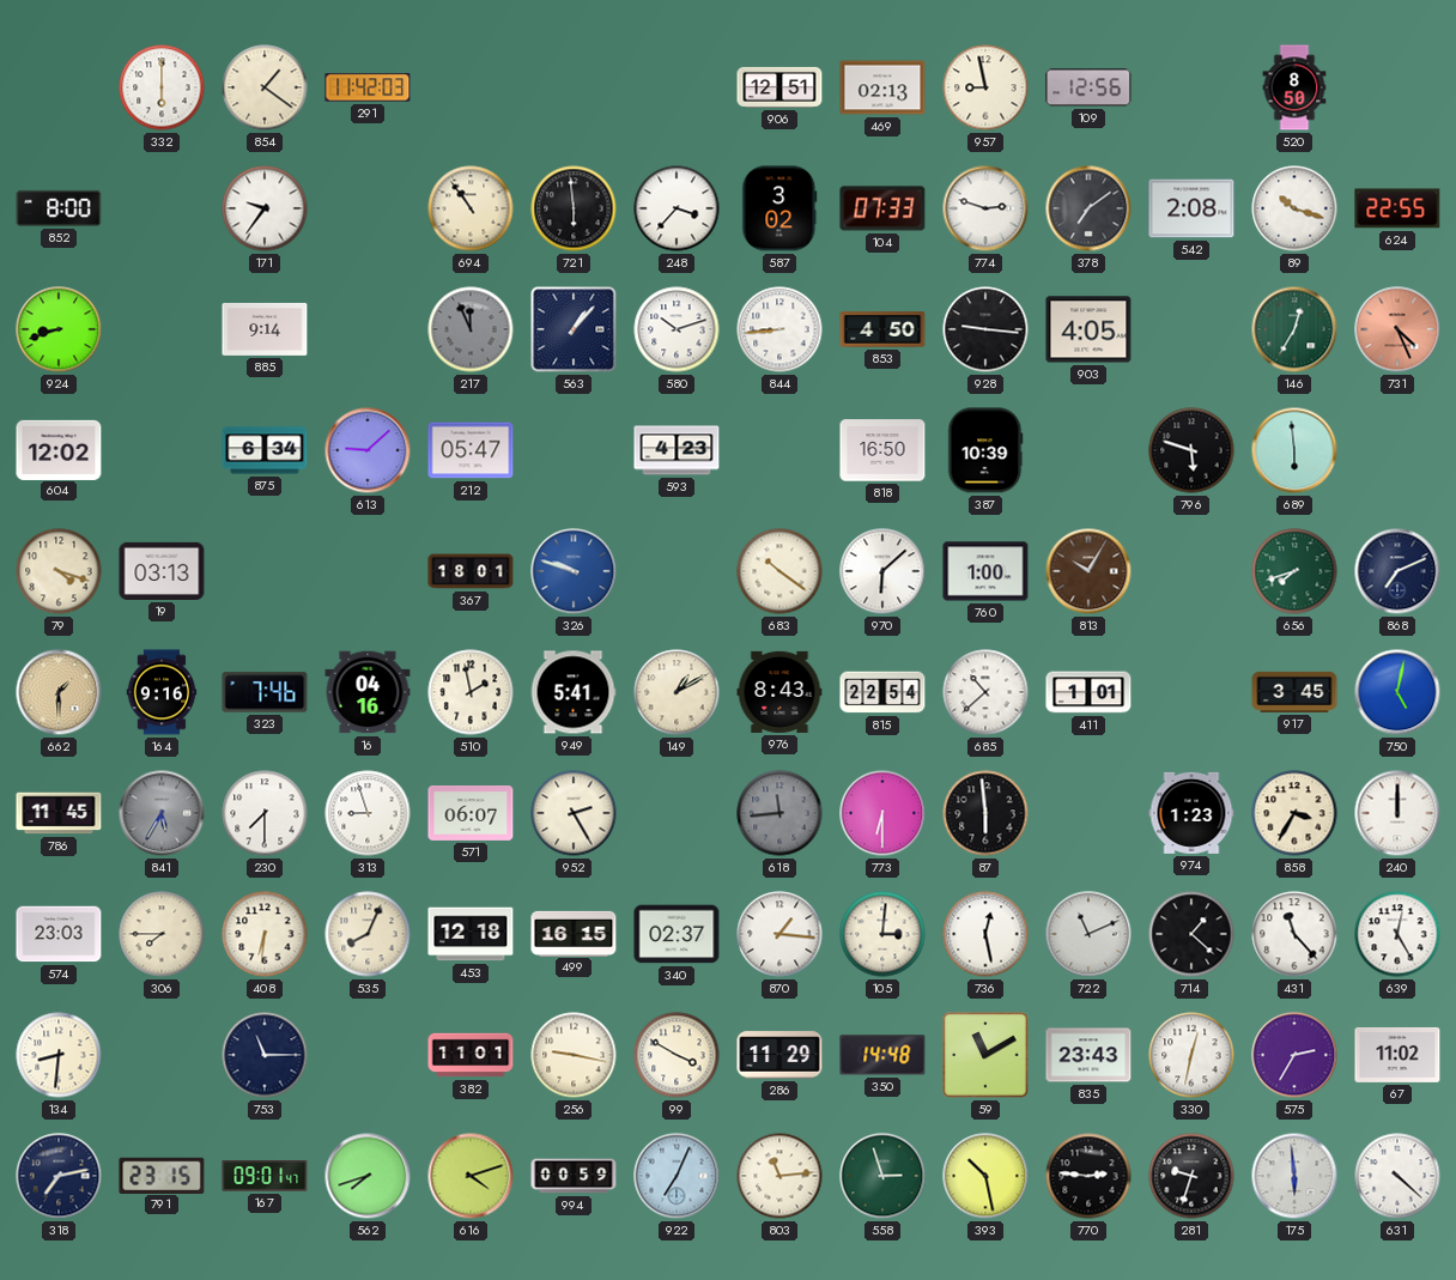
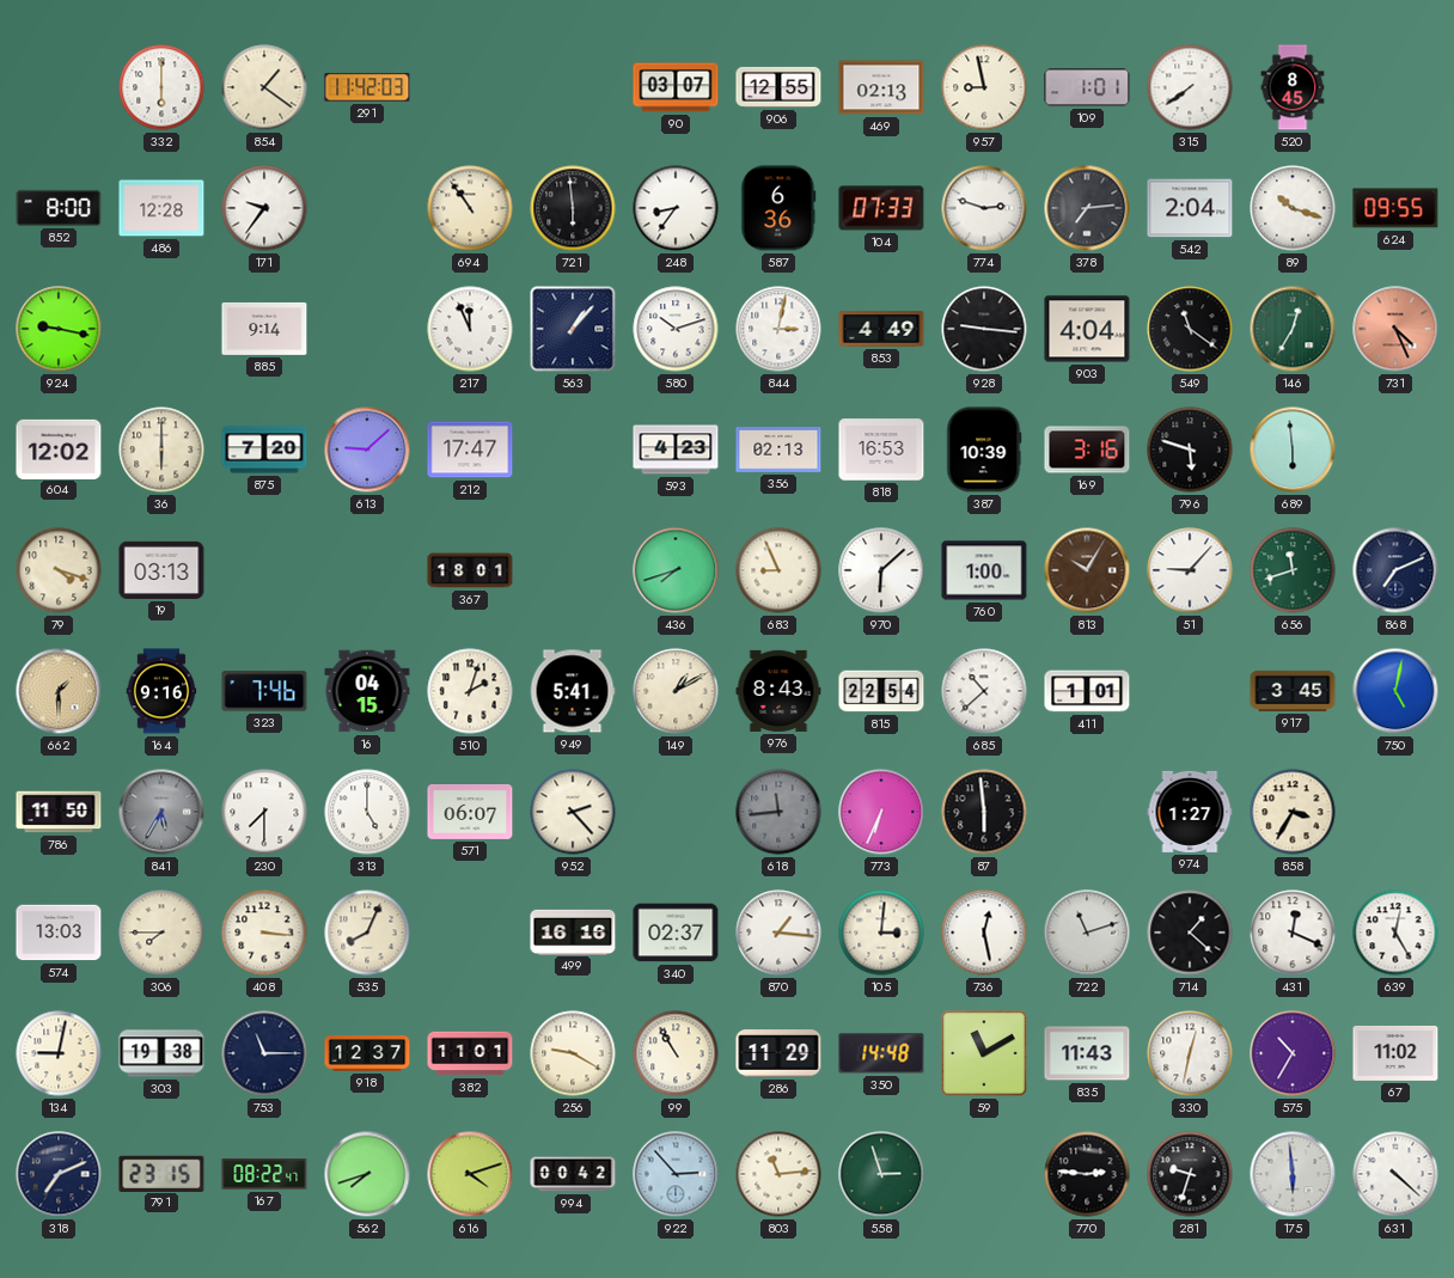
90: none -> 03:07
906: 12:51 -> 12:55
109: 12:56 -> 1:01
315: none -> 7:39
520: 8:50 -> 8:45
486: none -> 12:28
248: 3:37 -> 8:36
587: 3:02 -> 6:36
378: 7:09 -> 7:14
542: 2:08 -> 2:04
624: 22:55 -> 09:55
924: 8:42 -> 9:17
217 dial: grey -> white
844: 8:44 -> 3:02
853: 4:50 -> 4:49
903: 4:05 -> 4:04
549: none -> 11:21
36: none -> 6:00
875: 6:34 -> 7:20
212: 05:47 -> 17:47
356: none -> 02:13
818: 16:50 -> 16:53
169: none -> 3:16
326: 9:48 -> none
436: none -> 7:42
683: 10:21 -> 8:56
51: none -> 9:07
656: 7:42 -> 11:42
16: 04:16 -> 04:15
510: 1:58 -> 2:03
786: 11:45 -> 11:50
313: 8:57 -> 5:00
952: 2:25 -> 2:23
773: 6:30 -> 6:34
974: 1:23 -> 1:27
240: 12:00 -> none
574: 23:03 -> 13:03
408: 6:31 -> 3:16
453: 12:18 -> none
499: 16:15 -> 16:16
722: 11:11 -> 11:12
431: 11:23 -> 12:19
134: 8:31 -> 9:02
303: none -> 19:38
918: none -> 12:37
256: 9:17 -> 9:20
99: 3:50 -> 10:55
835: 23:43 -> 11:43
575: 2:35 -> 10:35
318: 7:13 -> 7:11
167: 09:01 -> 08:22
994: 00:59 -> 00:42
922: 7:04 -> 2:53
393: 10:28 -> none
